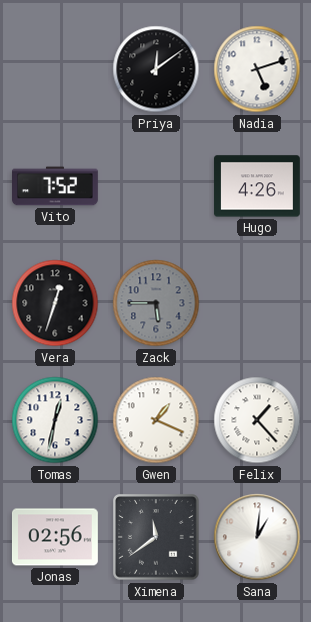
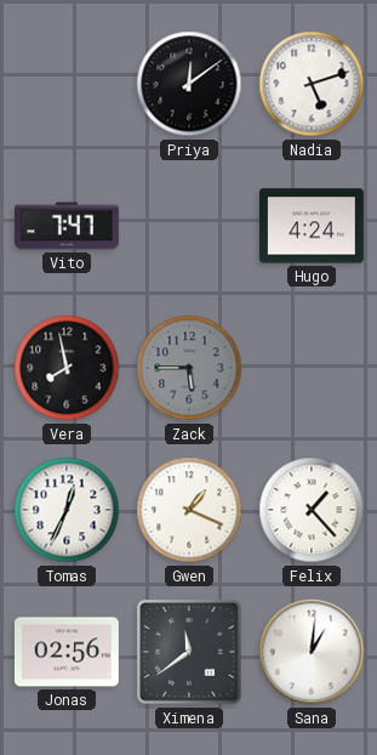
Vito: 7:52 -> 7:47
Hugo: 4:26 -> 4:24
Vera: 12:33 -> 7:58
Tomas: 12:32 -> 12:34
